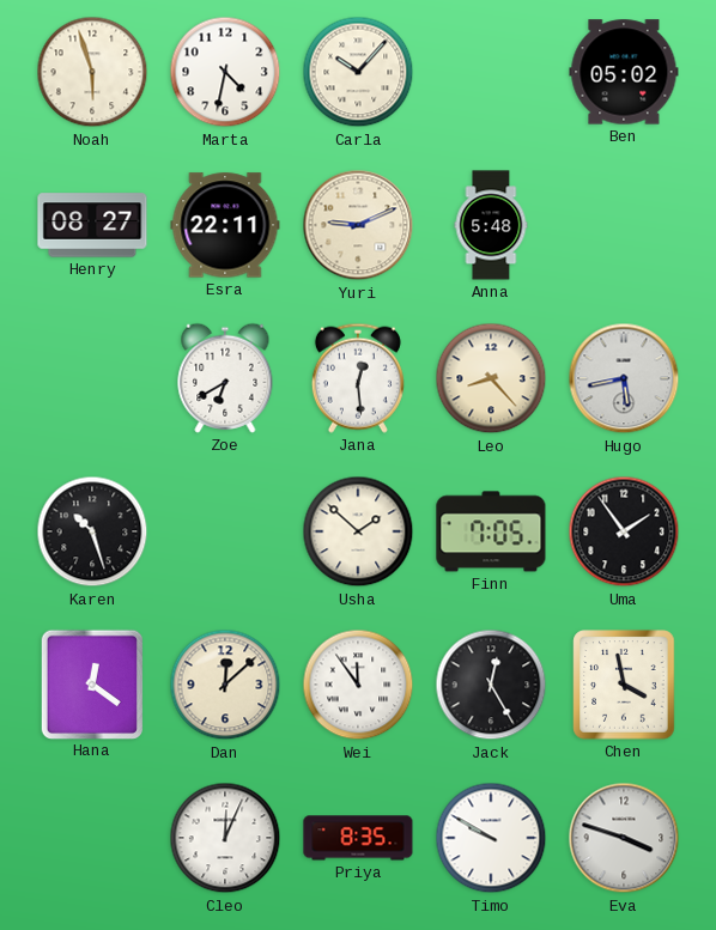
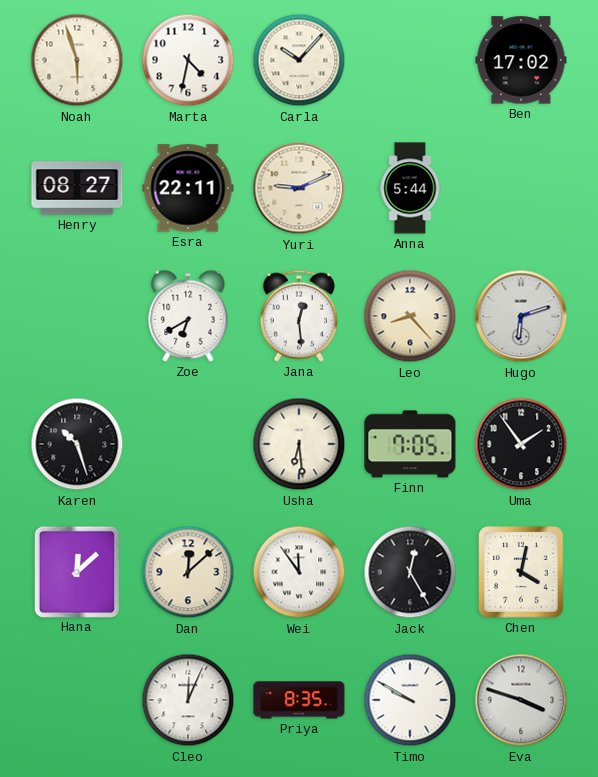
Ben: 05:02 -> 17:02
Anna: 5:48 -> 5:44
Hugo: 5:43 -> 6:12
Usha: 1:52 -> 6:29
Hana: 12:21 -> 12:08
Chen: 3:58 -> 4:02
